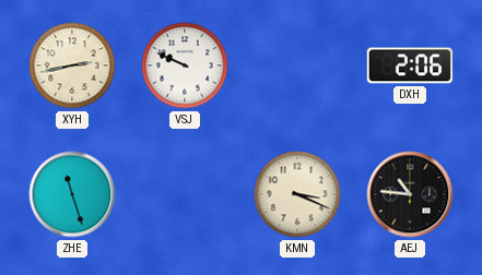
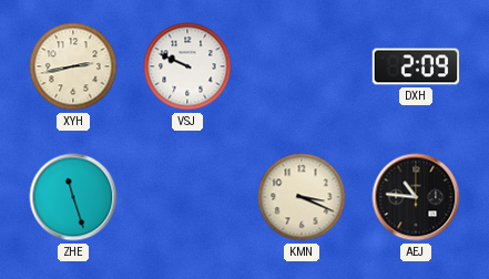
DXH: 2:06 -> 2:09
